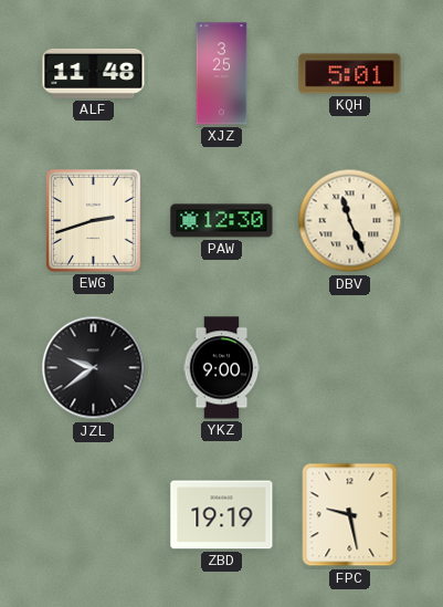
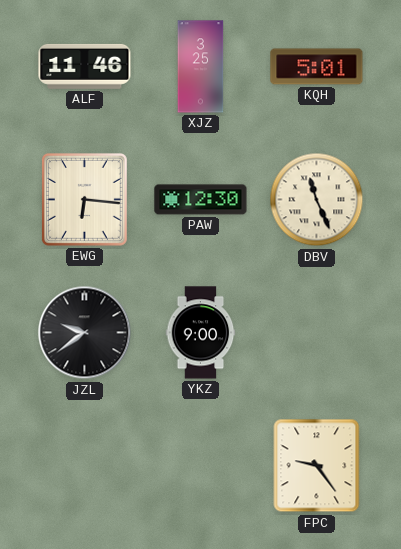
ALF: 11:48 -> 11:46
EWG: 2:42 -> 6:16
ZBD: 19:19 -> none
FPC: 9:28 -> 9:24
